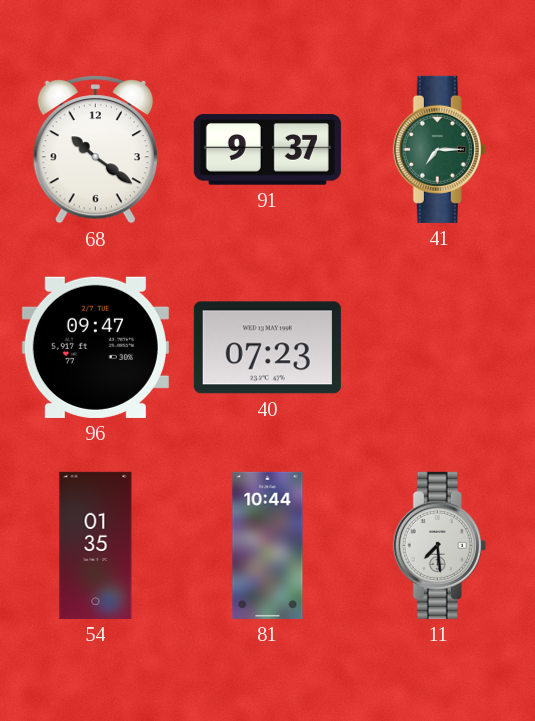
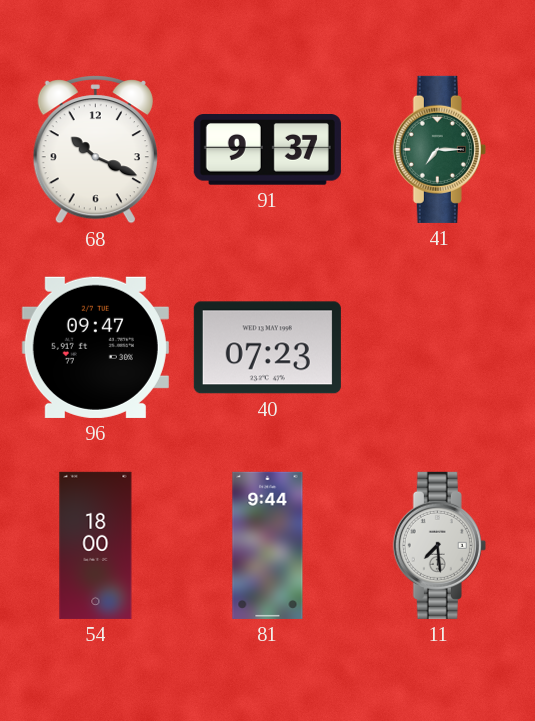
68: 10:21 -> 10:19
54: 01:35 -> 18:00
81: 10:44 -> 9:44
